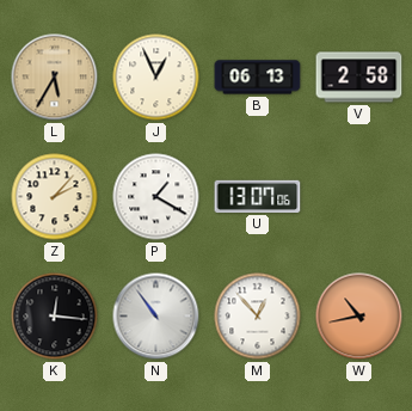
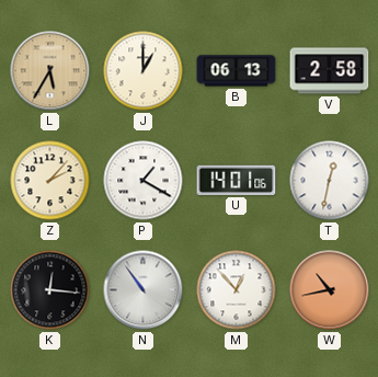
J: 12:56 -> 1:00
U: 13:07 -> 14:01
T: none -> 12:32
